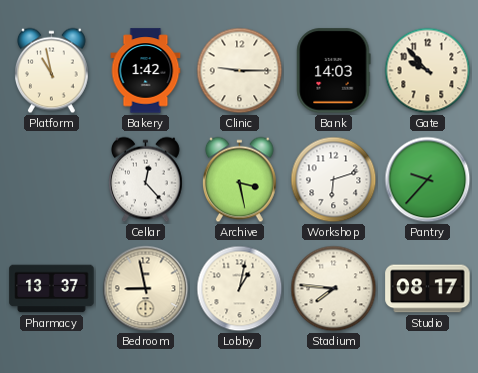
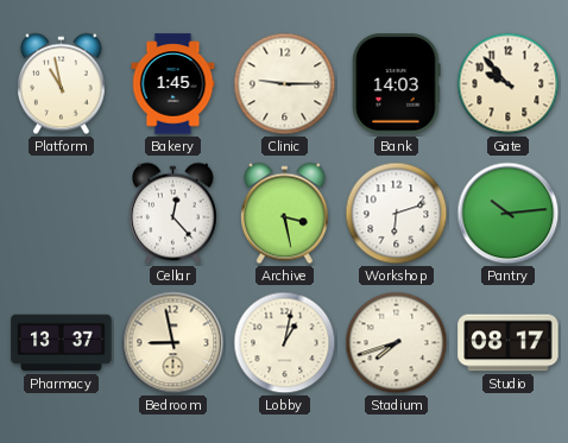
Bakery: 1:42 -> 1:45
Pantry: 9:37 -> 10:14
Stadium: 7:46 -> 7:42
